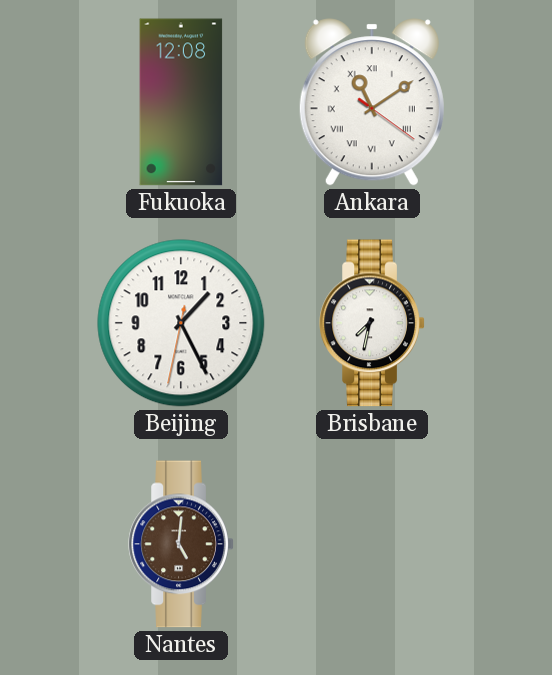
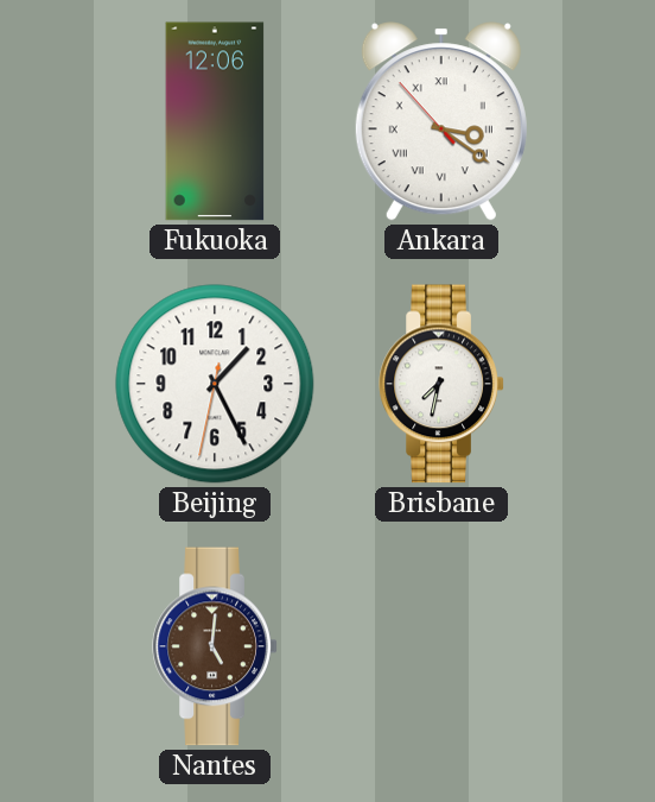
Fukuoka: 12:08 -> 12:06
Ankara: 11:09 -> 3:20
